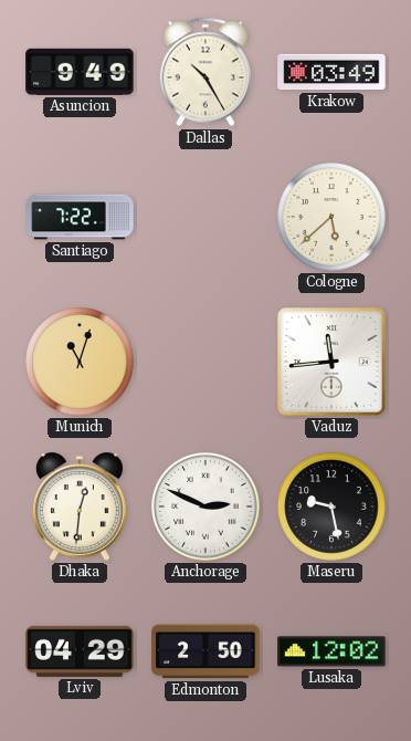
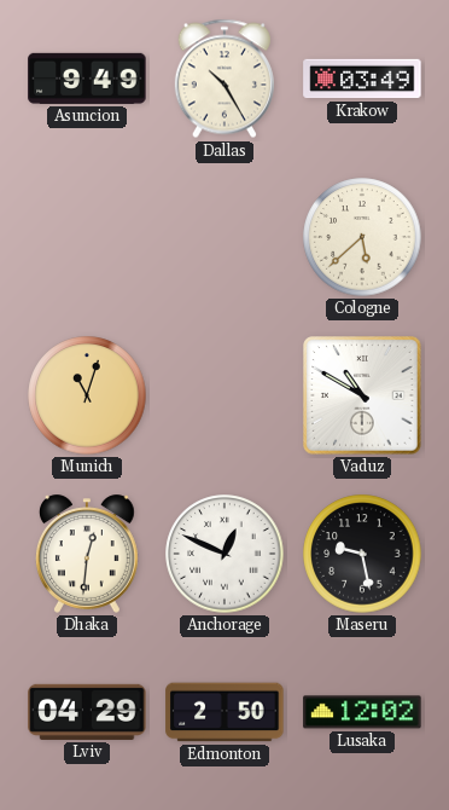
Santiago: 7:22 -> none
Vaduz: 11:44 -> 10:50
Anchorage: 2:49 -> 12:49
